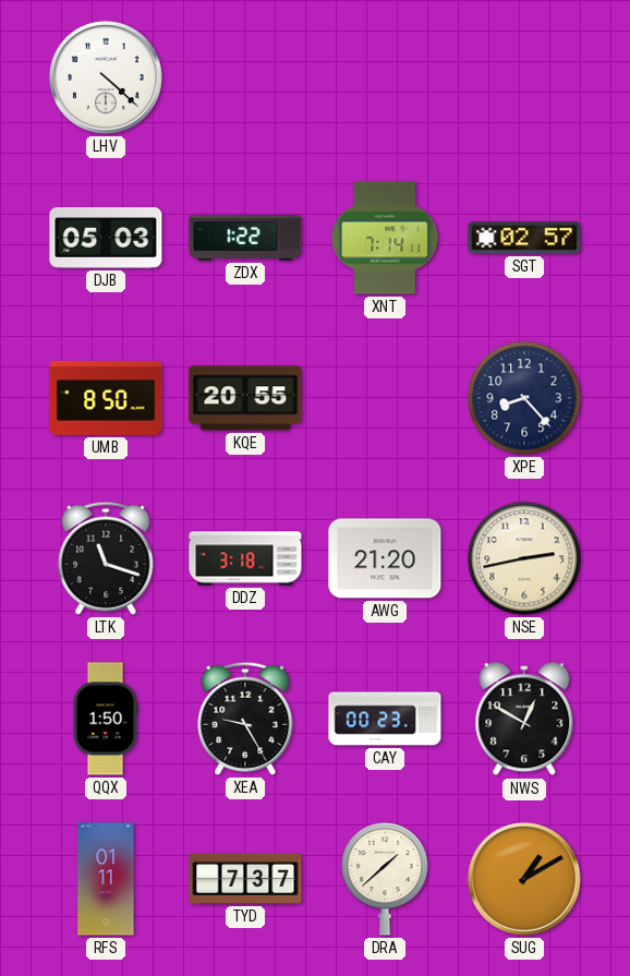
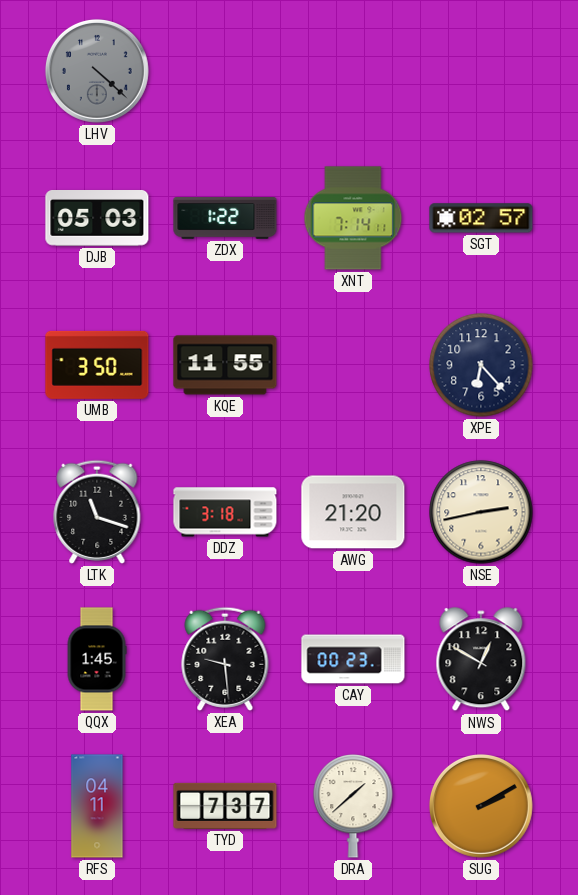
LHV dial: white -> grey
UMB: 8:50 -> 3:50
KQE: 20:55 -> 11:55
XPE: 8:23 -> 6:23
QQX: 1:50 -> 1:45
XEA: 9:25 -> 9:29
RFS: 01:11 -> 04:11
SUG: 1:10 -> 2:10
